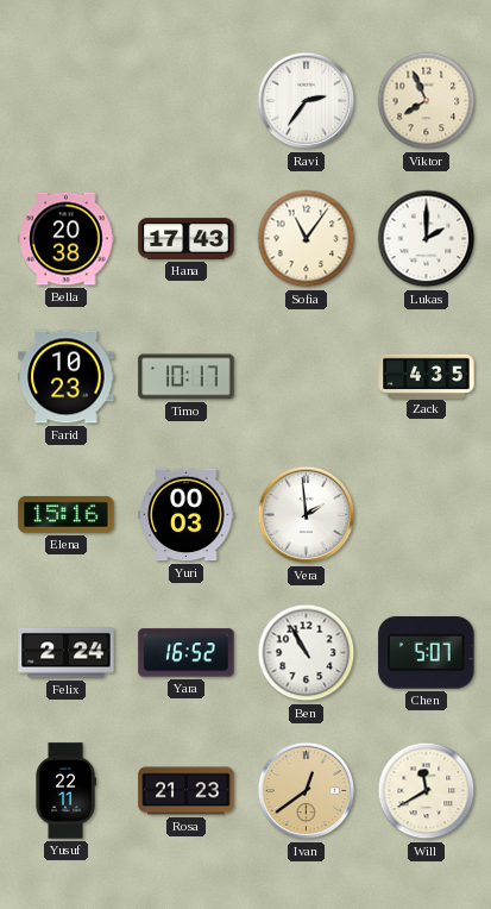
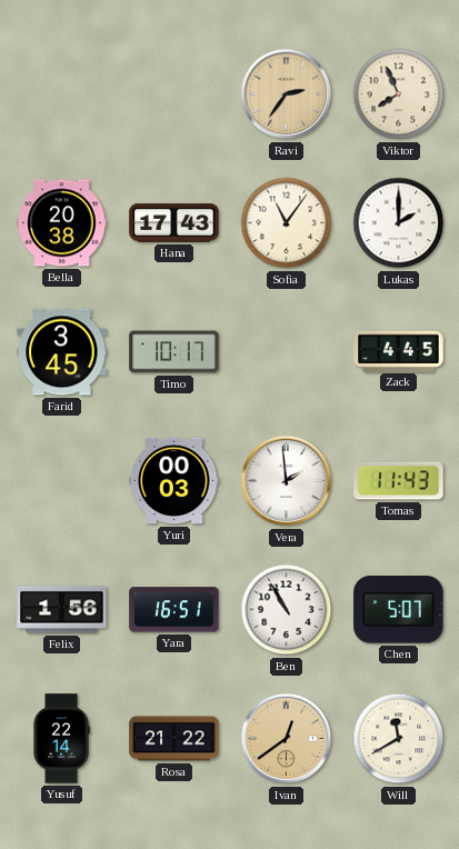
Ravi dial: white -> champagne
Farid: 10:23 -> 3:45
Zack: 4:35 -> 4:45
Elena: 15:16 -> none
Tomas: none -> 11:43
Felix: 2:24 -> 1:56
Yara: 16:52 -> 16:51
Yusuf: 22:11 -> 22:14
Rosa: 21:23 -> 21:22
